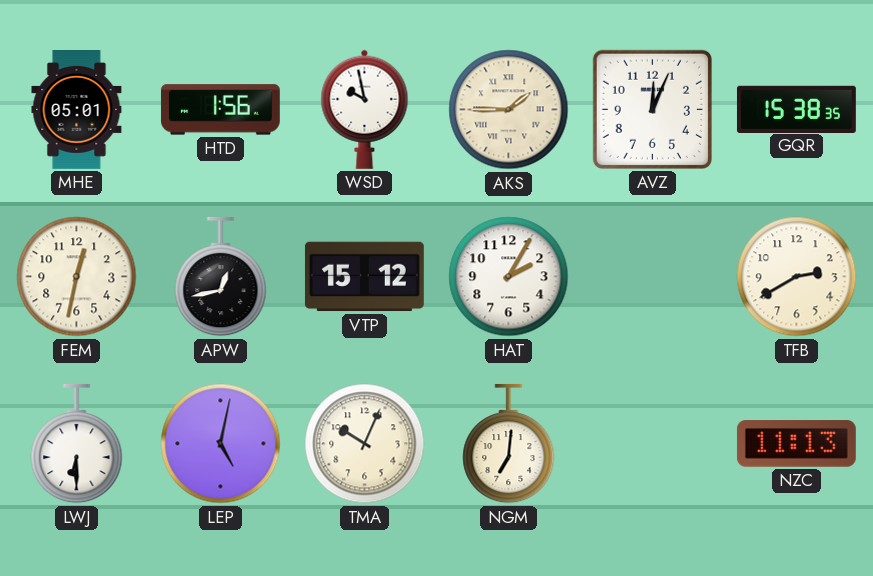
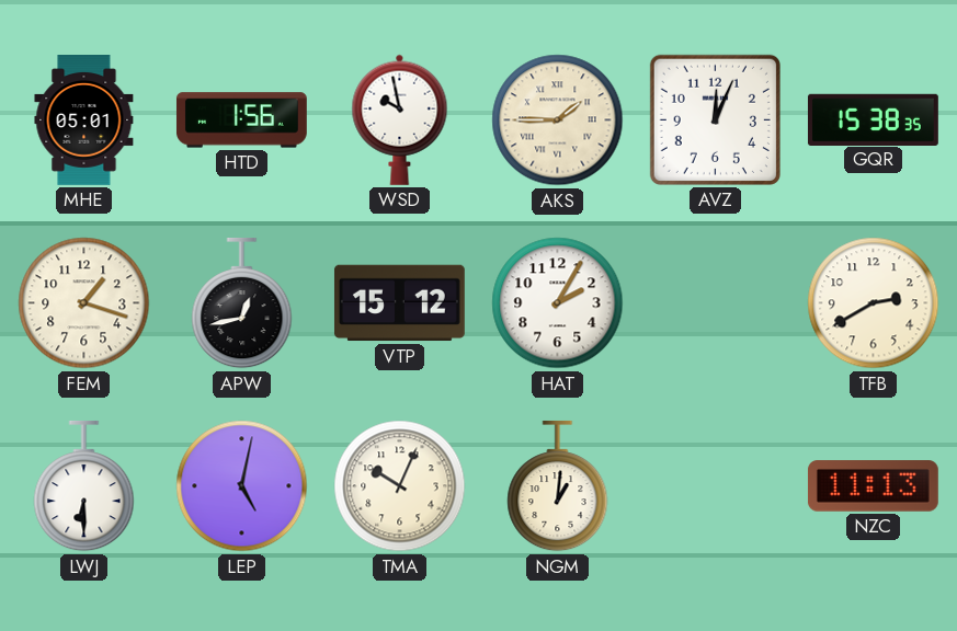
FEM: 12:32 -> 1:18
NGM: 7:01 -> 1:01
